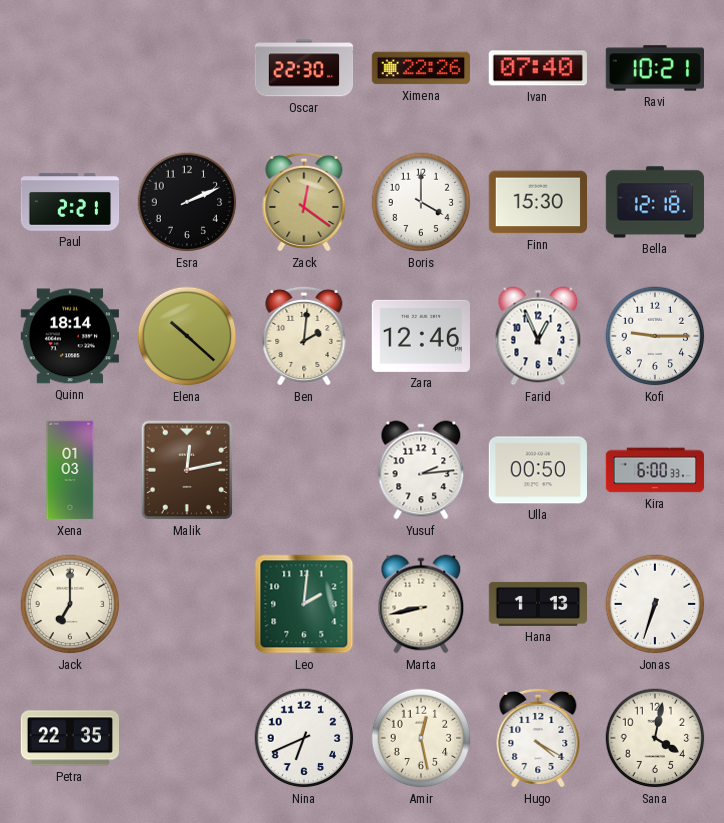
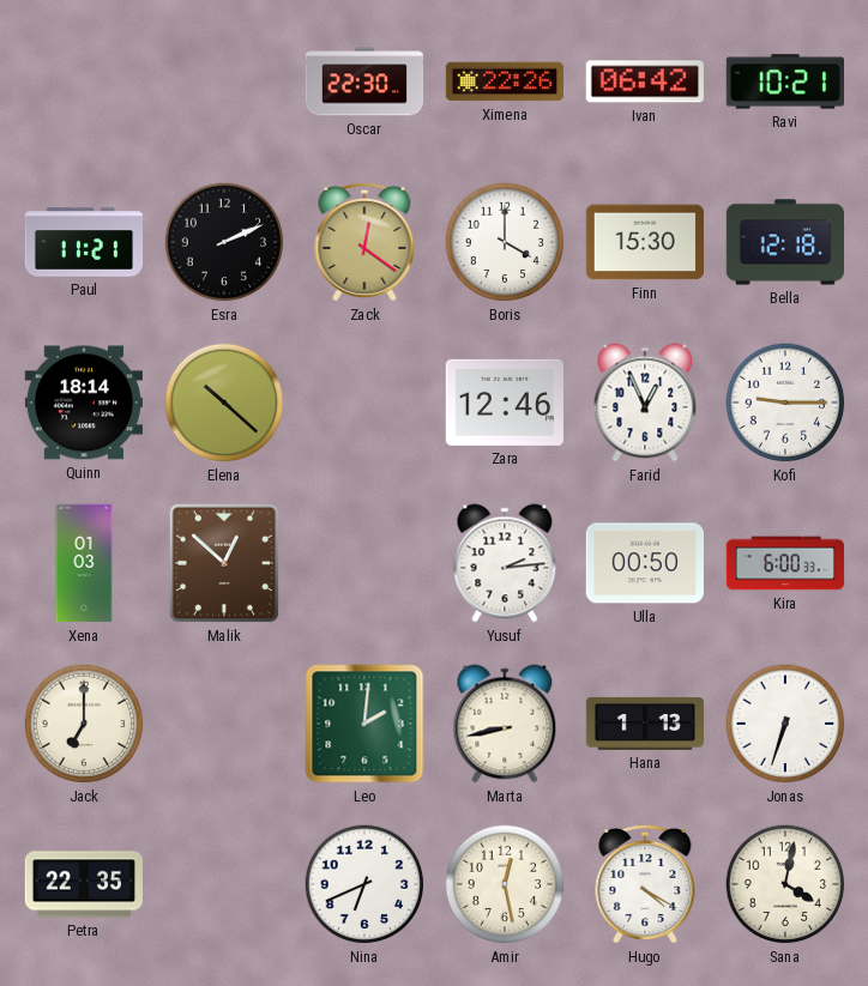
Ivan: 07:40 -> 06:42
Paul: 2:21 -> 11:21
Ben: 2:01 -> none
Malik: 12:13 -> 12:52
